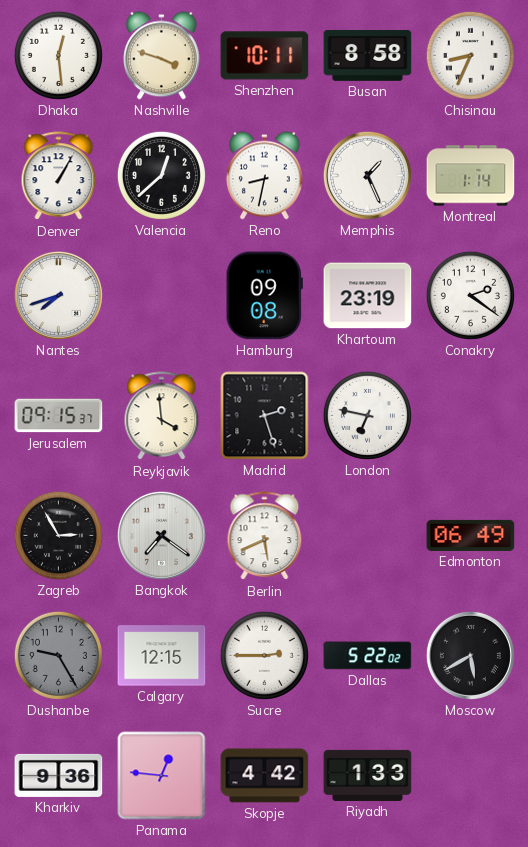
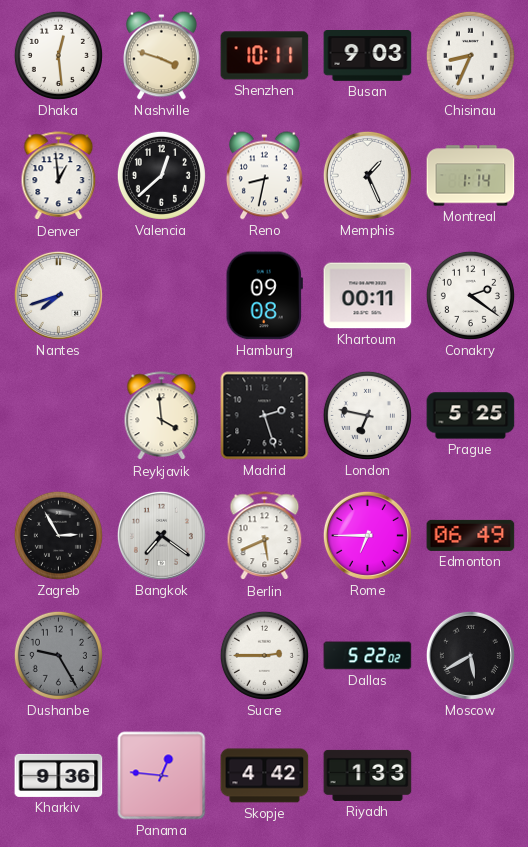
Busan: 8:58 -> 9:03
Denver: 1:05 -> 12:59
Khartoum: 23:19 -> 00:11
Jerusalem: 09:15 -> none
Prague: none -> 5:25
Rome: none -> 6:45
Calgary: 12:15 -> none
